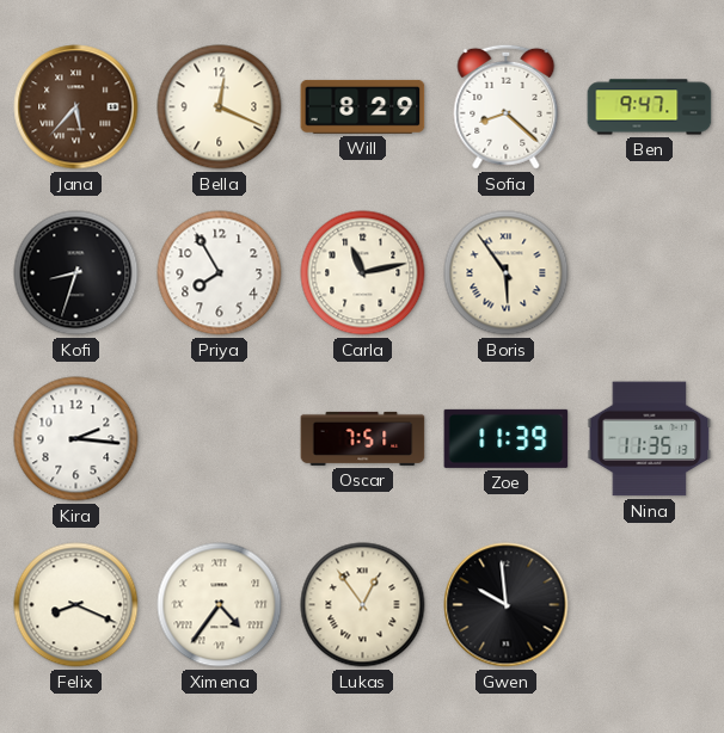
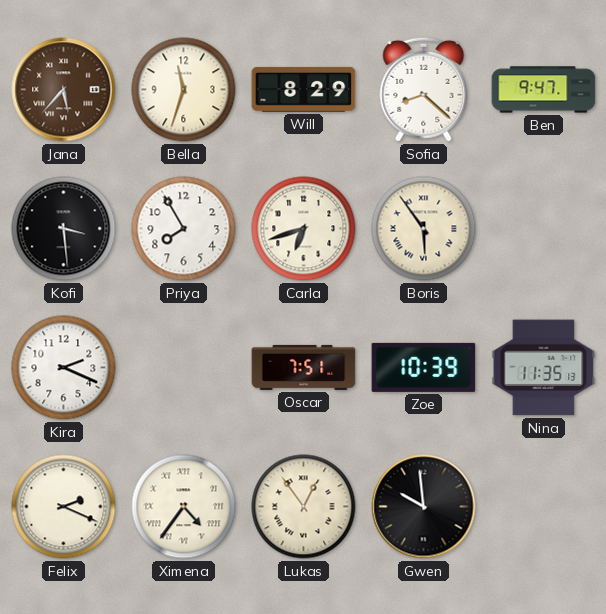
Bella: 12:19 -> 11:33
Kofi: 8:33 -> 3:29
Carla: 11:13 -> 6:42
Kira: 2:16 -> 2:19
Zoe: 11:39 -> 10:39
Felix: 8:19 -> 2:19
